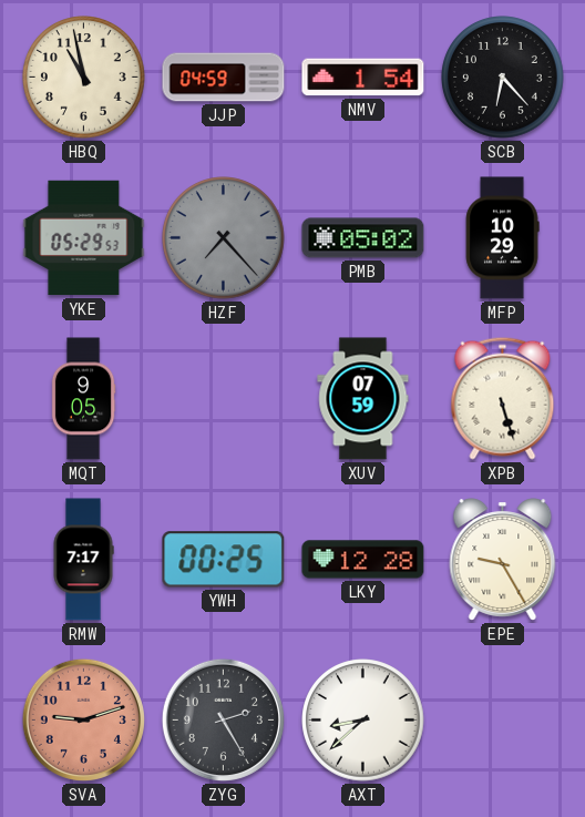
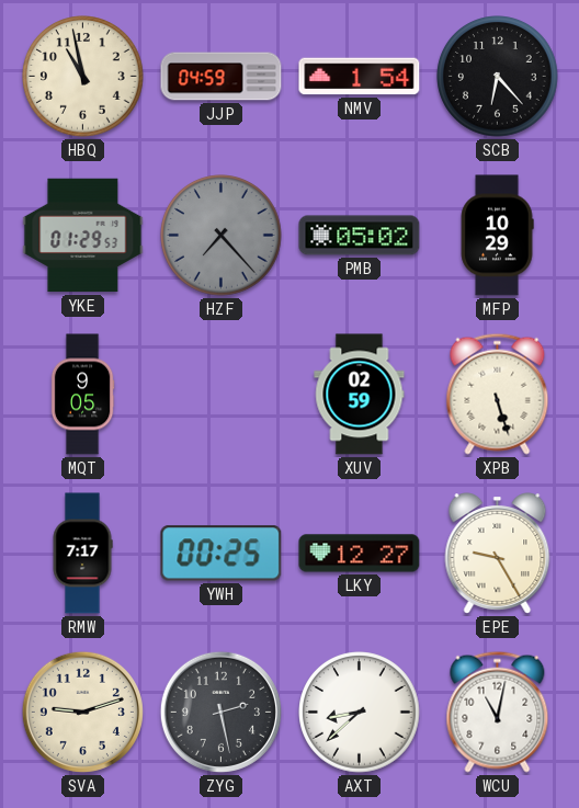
YKE: 05:29 -> 01:29
XUV: 07:59 -> 02:59
LKY: 12:28 -> 12:27
SVA dial: salmon -> cream
ZYG: 2:25 -> 2:28
WCU: none -> 11:02
